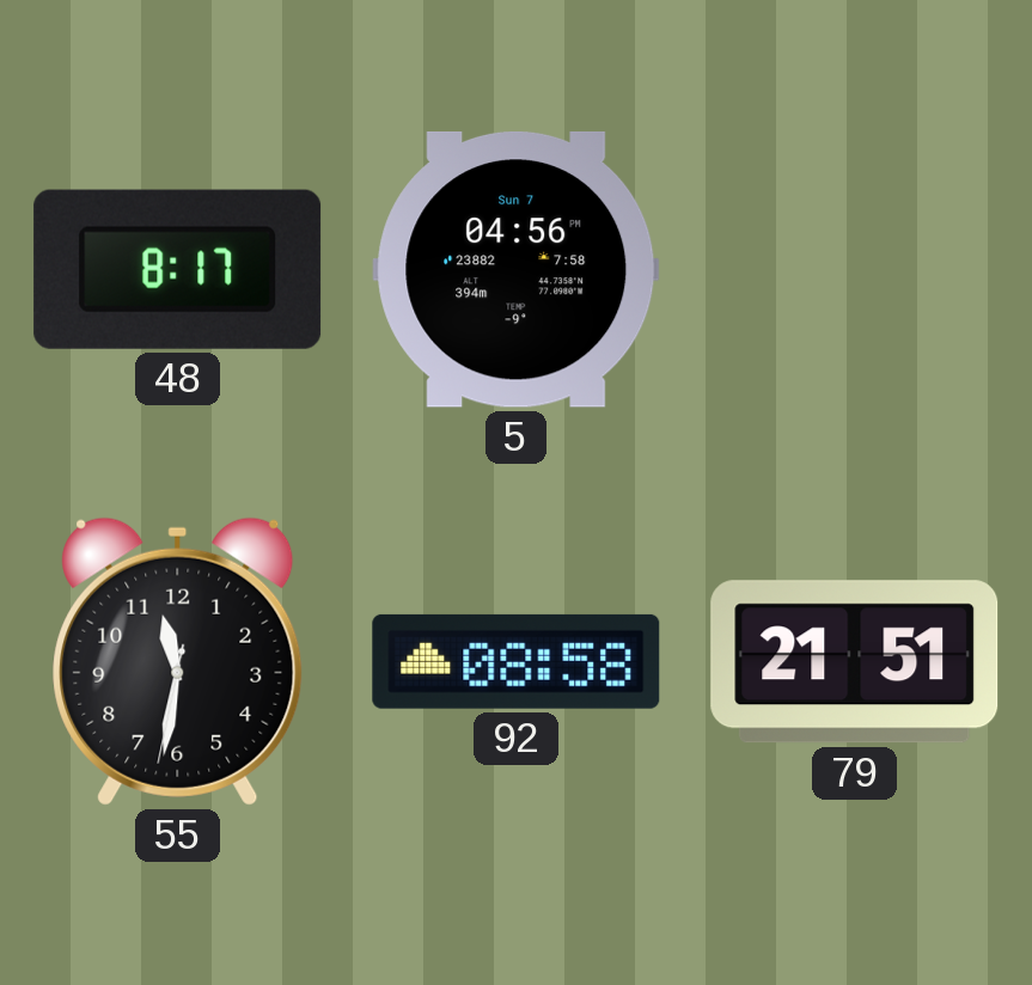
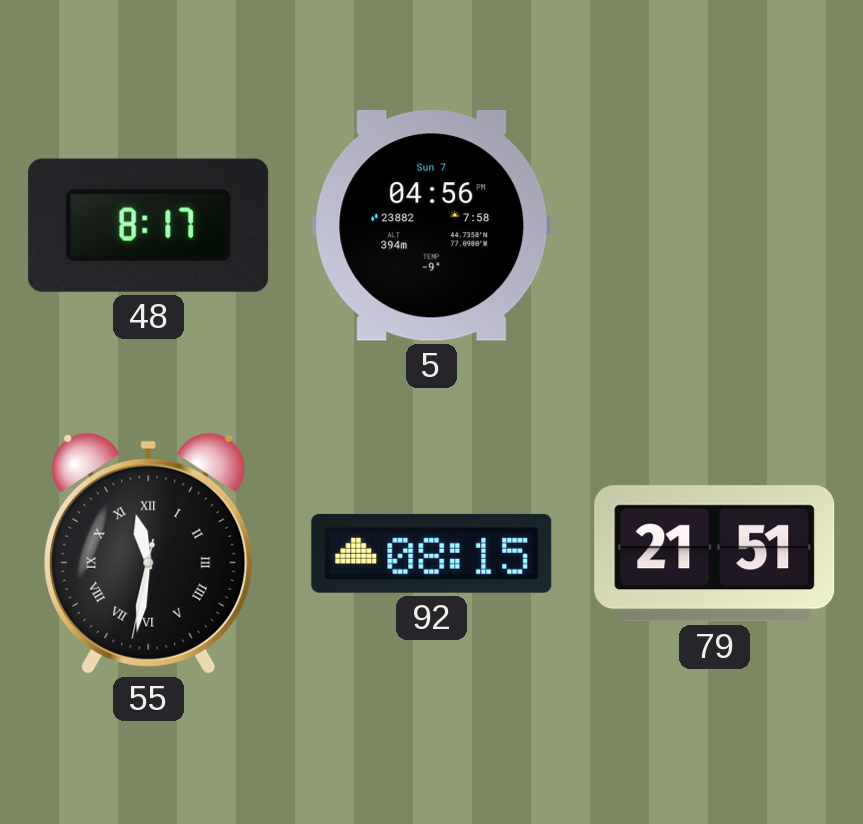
55 numerals: Arabic -> Roman
92: 08:58 -> 08:15
